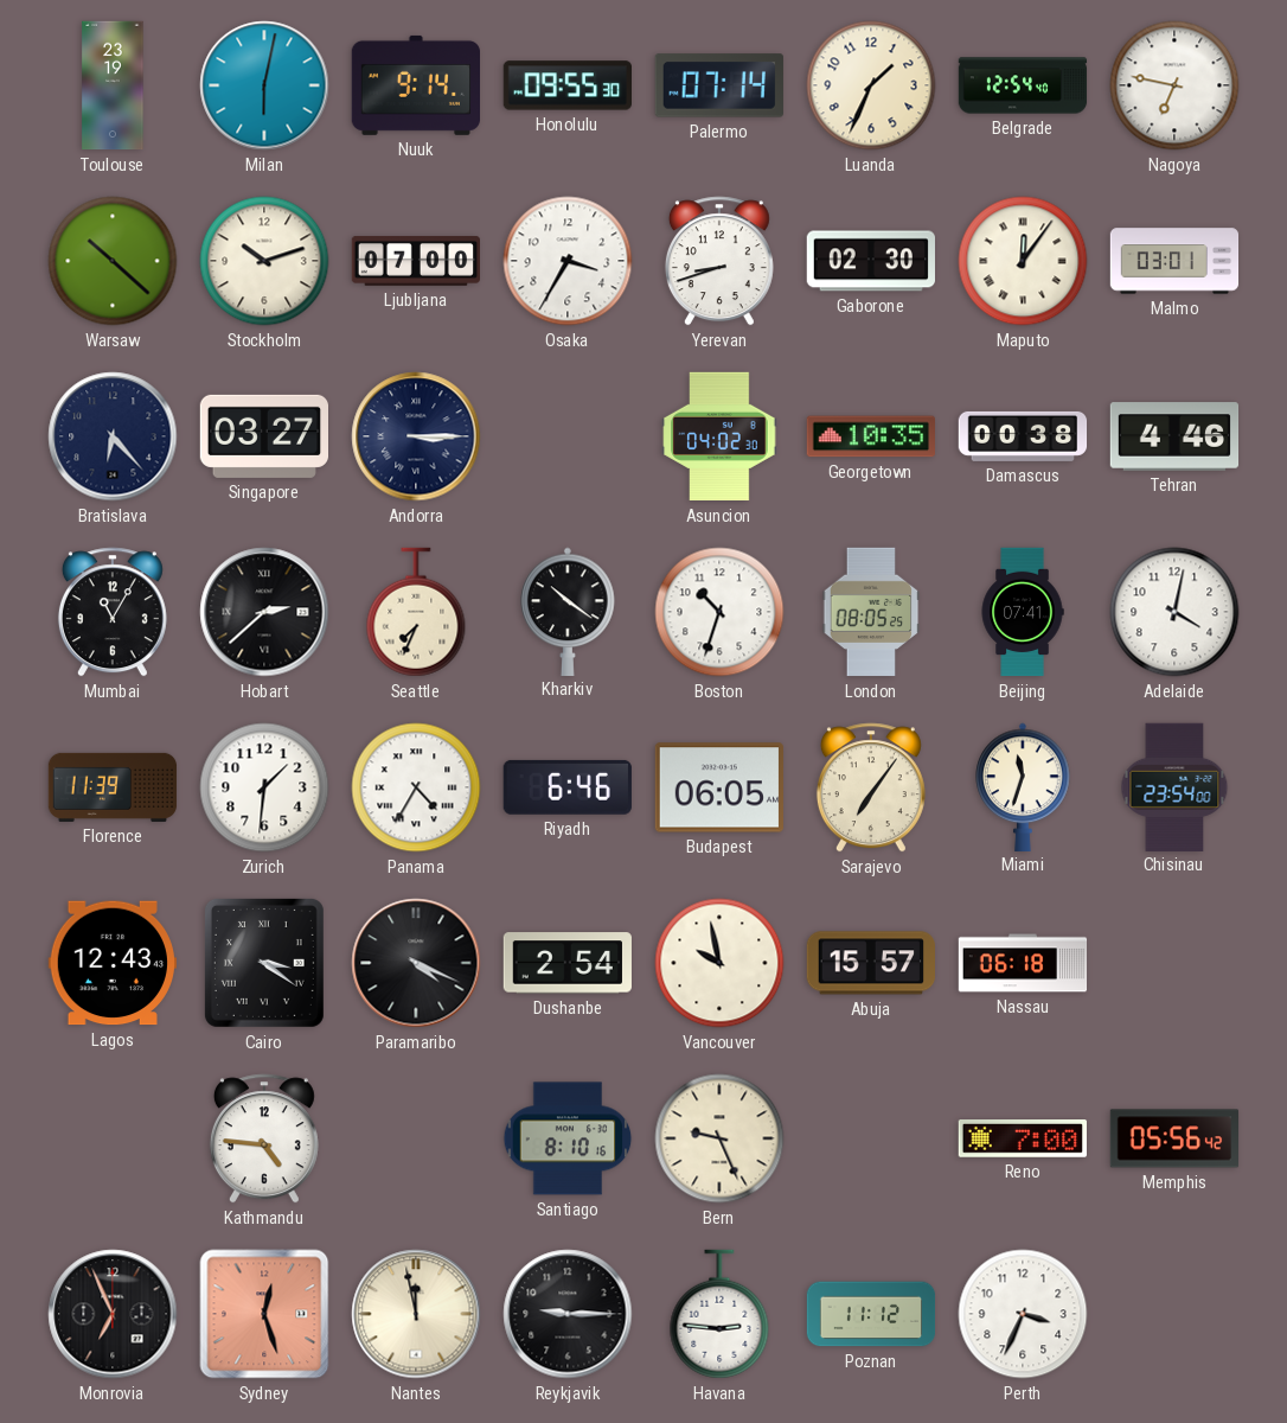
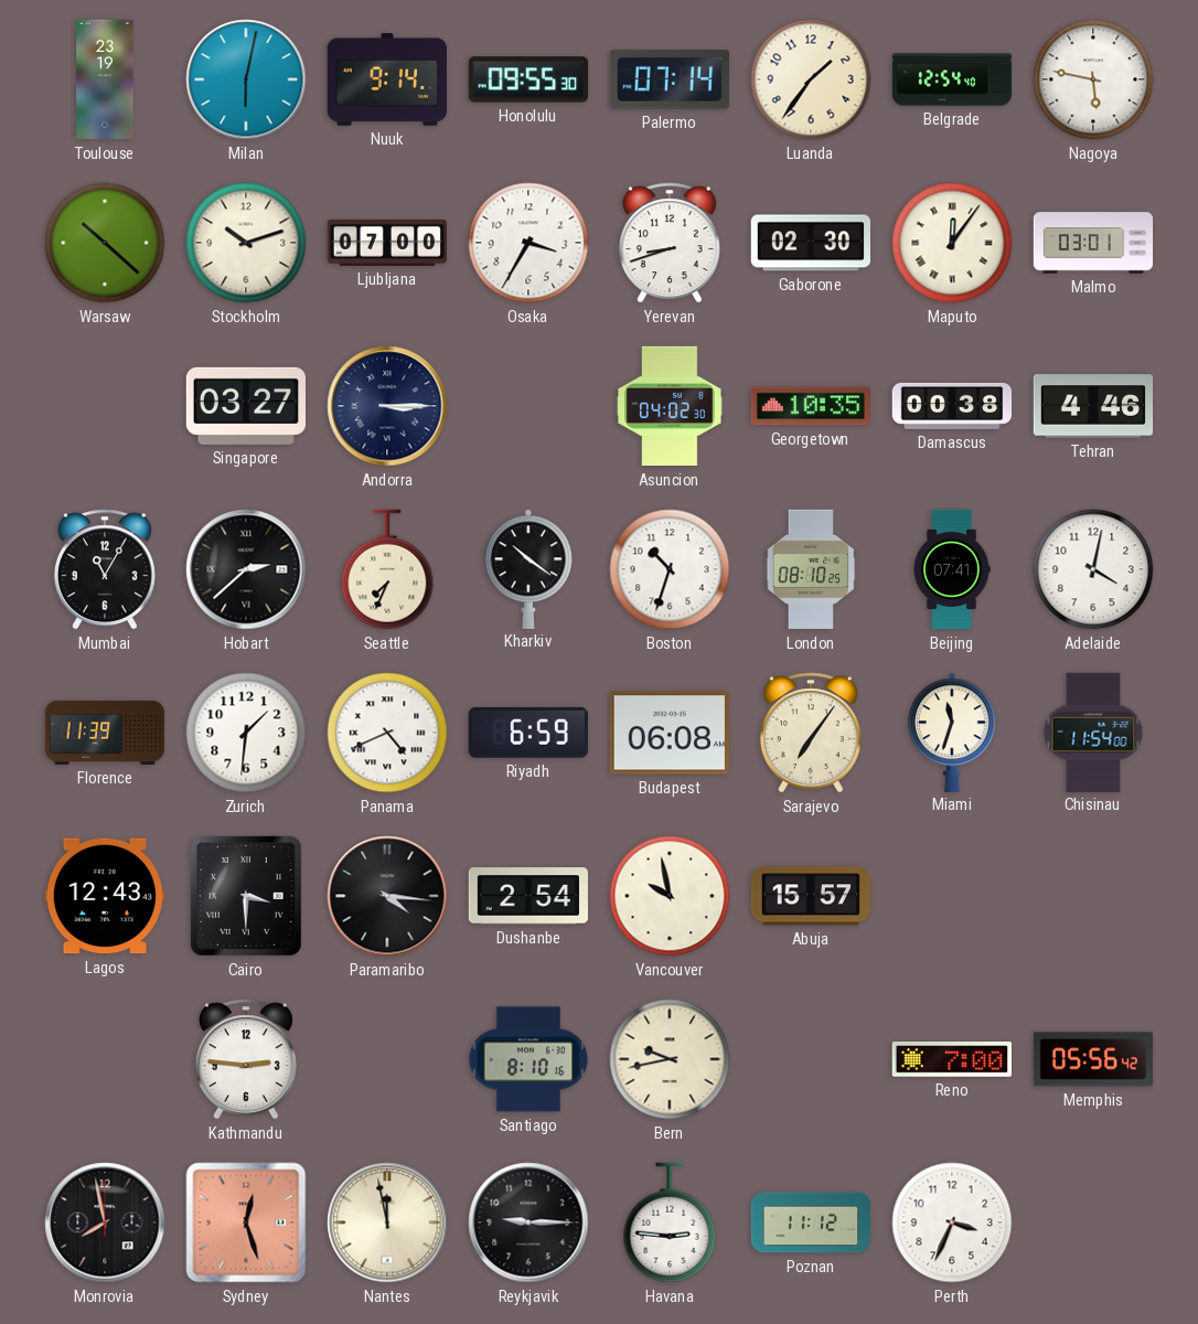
Luanda: 1:34 -> 1:36
Nagoya: 6:47 -> 5:47
Bratislava: 6:23 -> none
London: 08:05 -> 08:10
Panama: 4:35 -> 4:41
Riyadh: 6:46 -> 6:59
Budapest: 06:05 -> 06:08
Chisinau: 23:54 -> 11:54
Cairo: 3:21 -> 3:30
Paramaribo: 4:19 -> 4:16
Nassau: 06:18 -> none
Kathmandu: 4:46 -> 2:46
Bern: 9:26 -> 9:43
Monrovia: 6:56 -> 7:58
